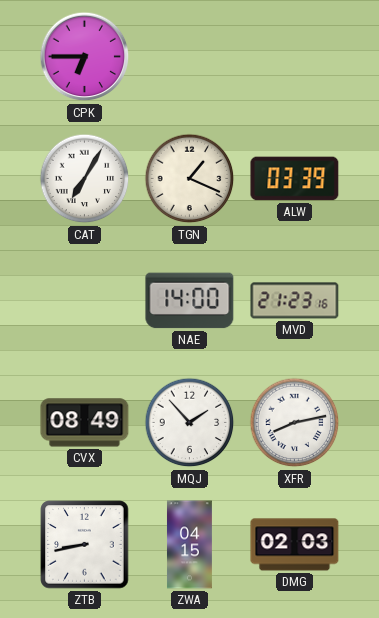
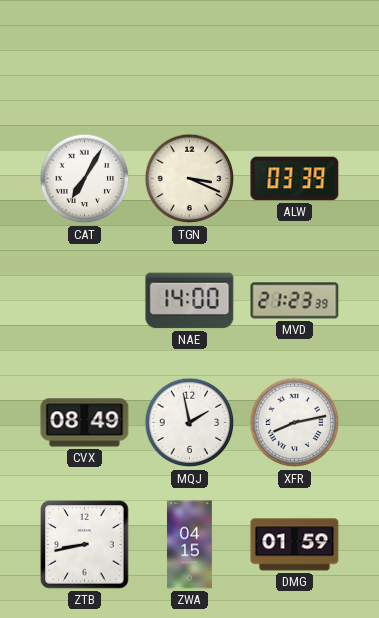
CPK: 6:45 -> none
TGN: 1:19 -> 3:19
MVD: 21:23:16 -> 21:23:39
MQJ: 1:53 -> 1:58
DMG: 02:03 -> 01:59
